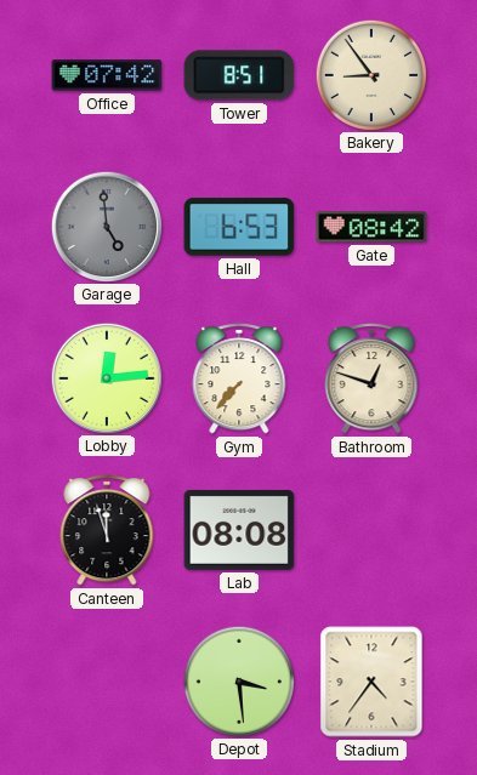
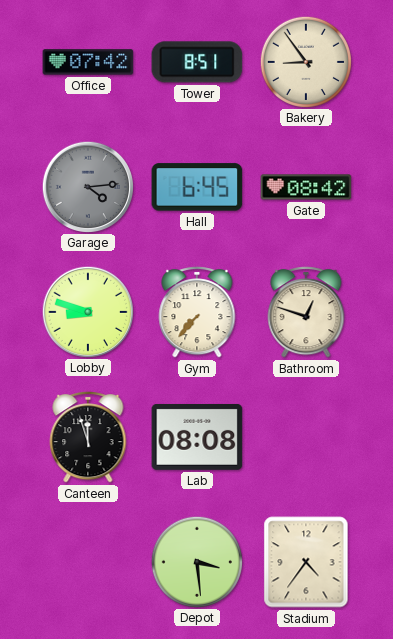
Garage: 4:59 -> 4:14
Hall: 6:53 -> 6:45
Lobby: 12:14 -> 8:48
